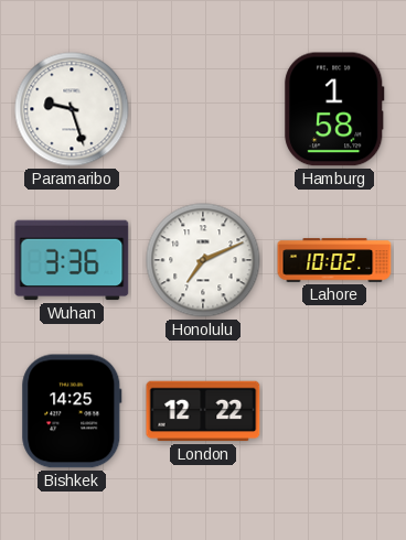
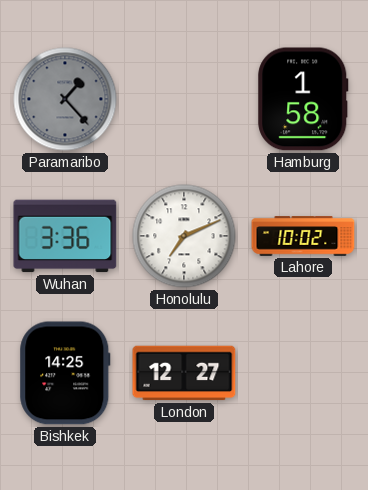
Paramaribo: 9:27 -> 1:23
Paramaribo dial: white -> grey
London: 12:22 -> 12:27
